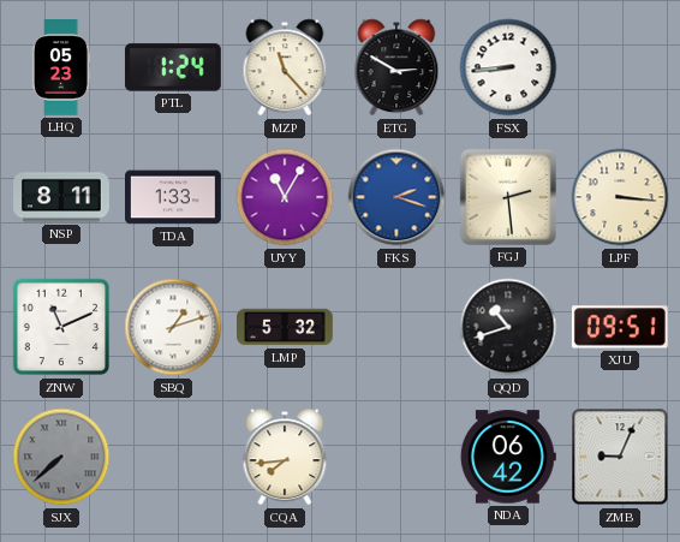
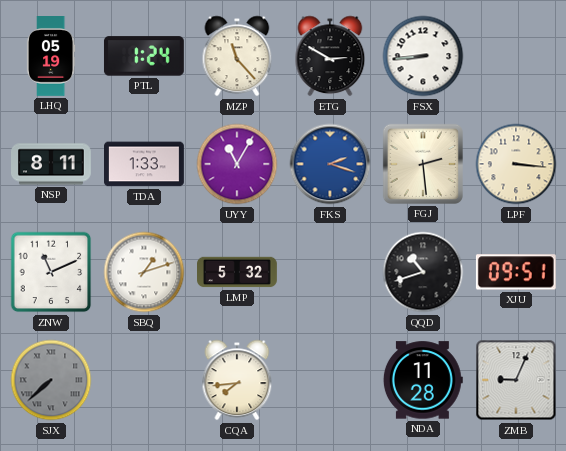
LHQ: 05:23 -> 05:19
NDA: 06:42 -> 11:28
